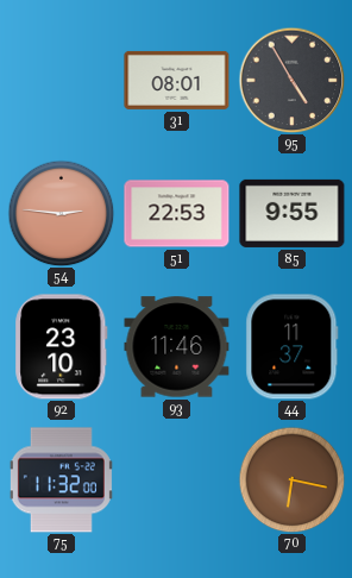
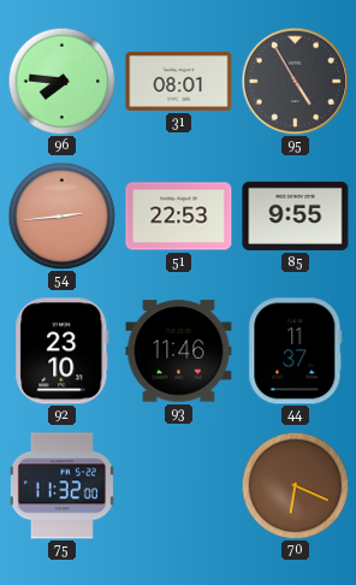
96: none -> 7:46
54: 2:46 -> 2:44
70: 6:17 -> 6:19
